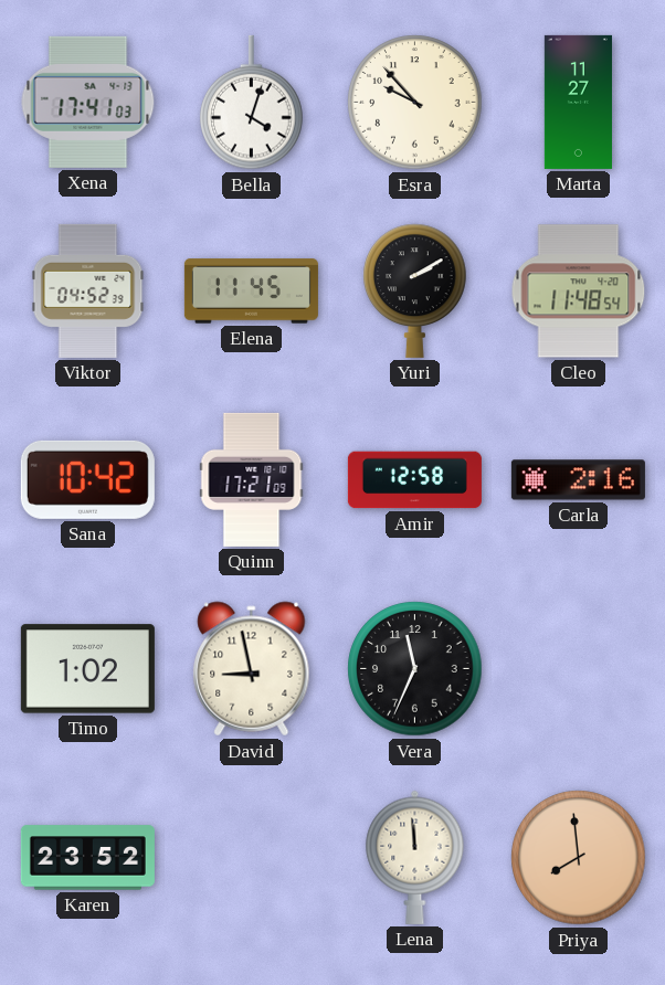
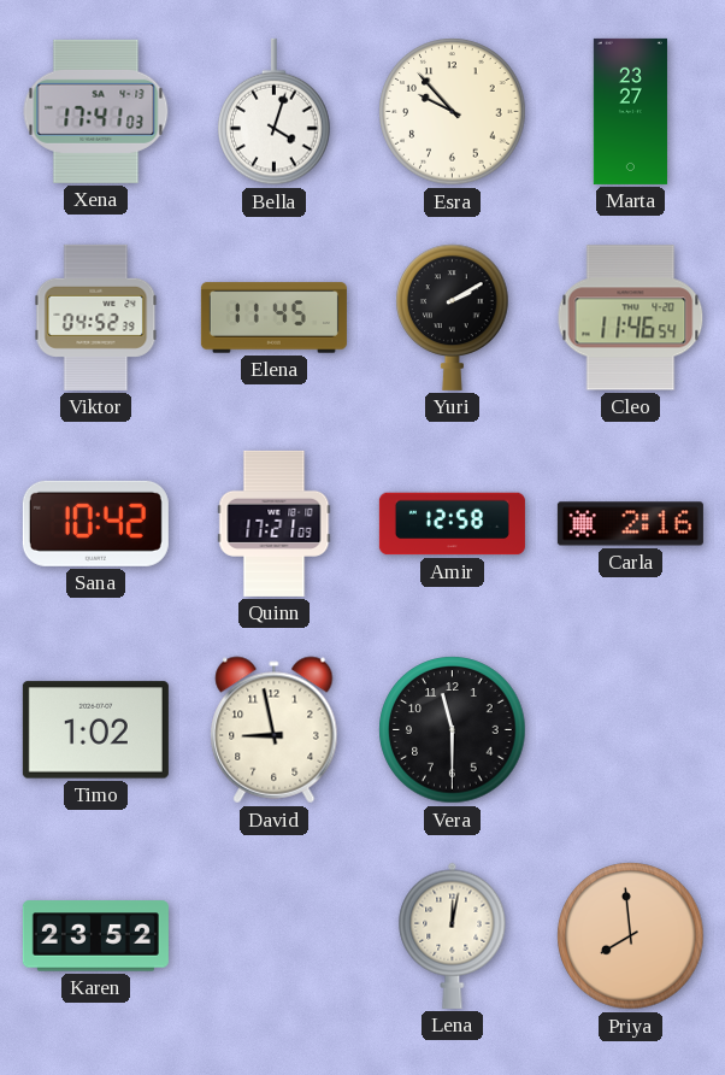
Marta: 11:27 -> 23:27
Cleo: 11:48 -> 11:46
Vera: 11:34 -> 11:30
Lena: 11:59 -> 12:02
